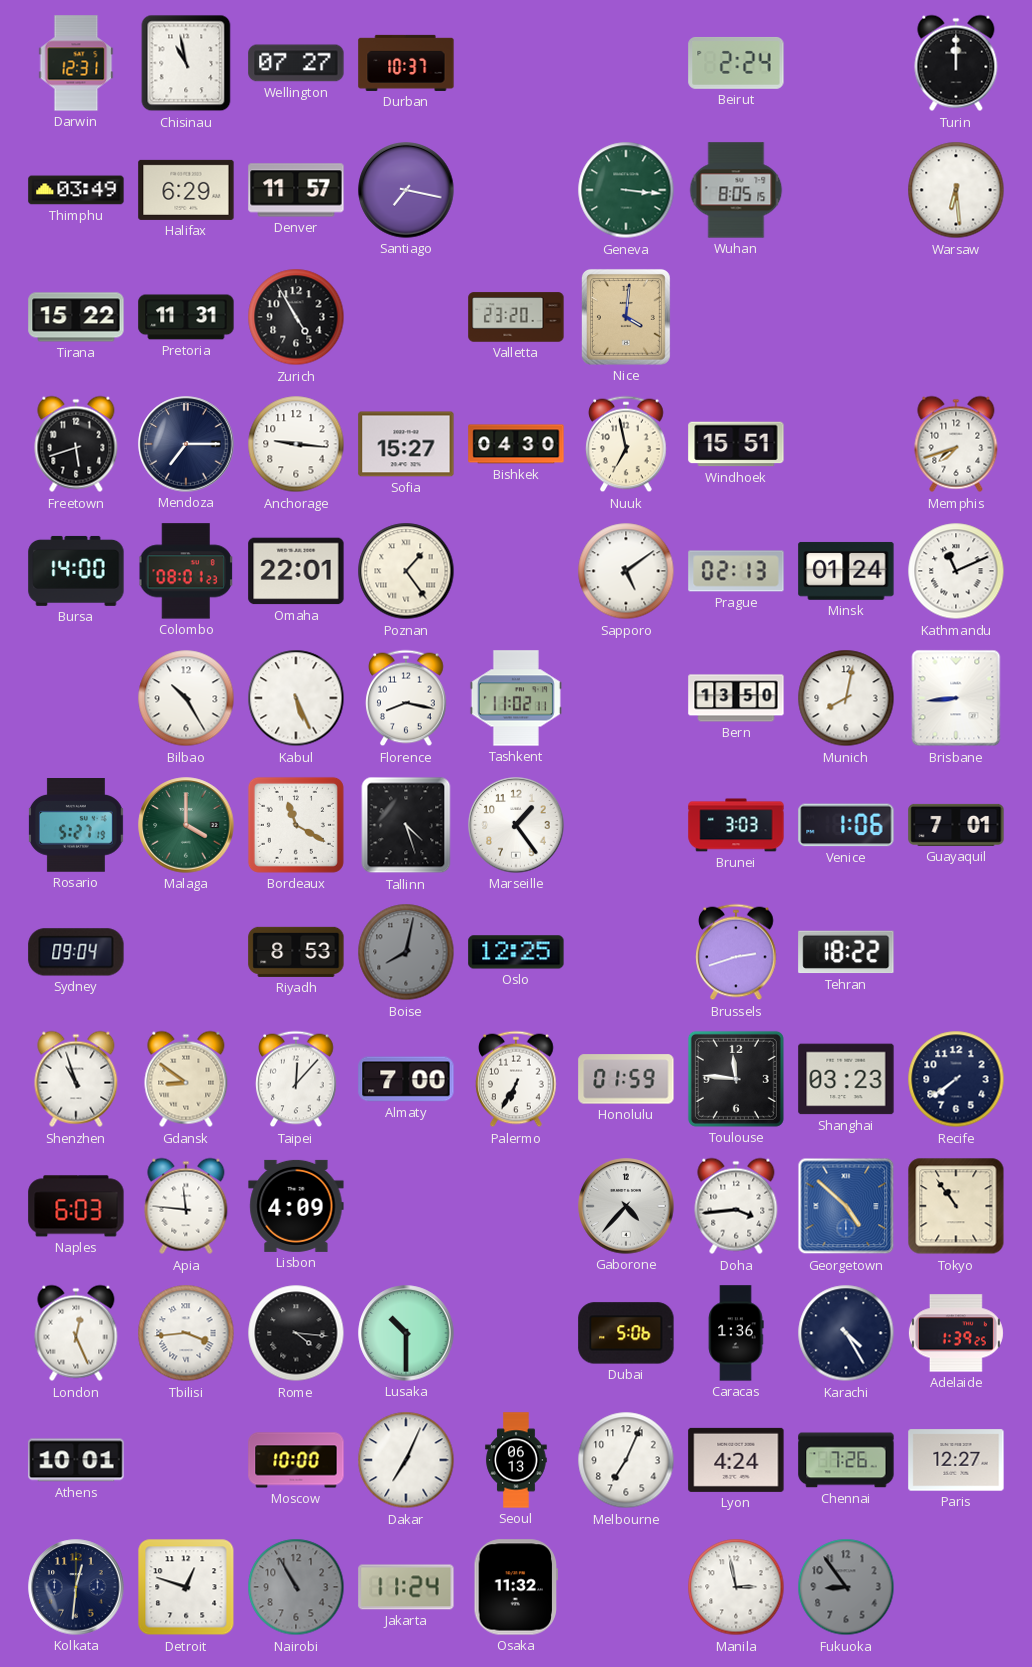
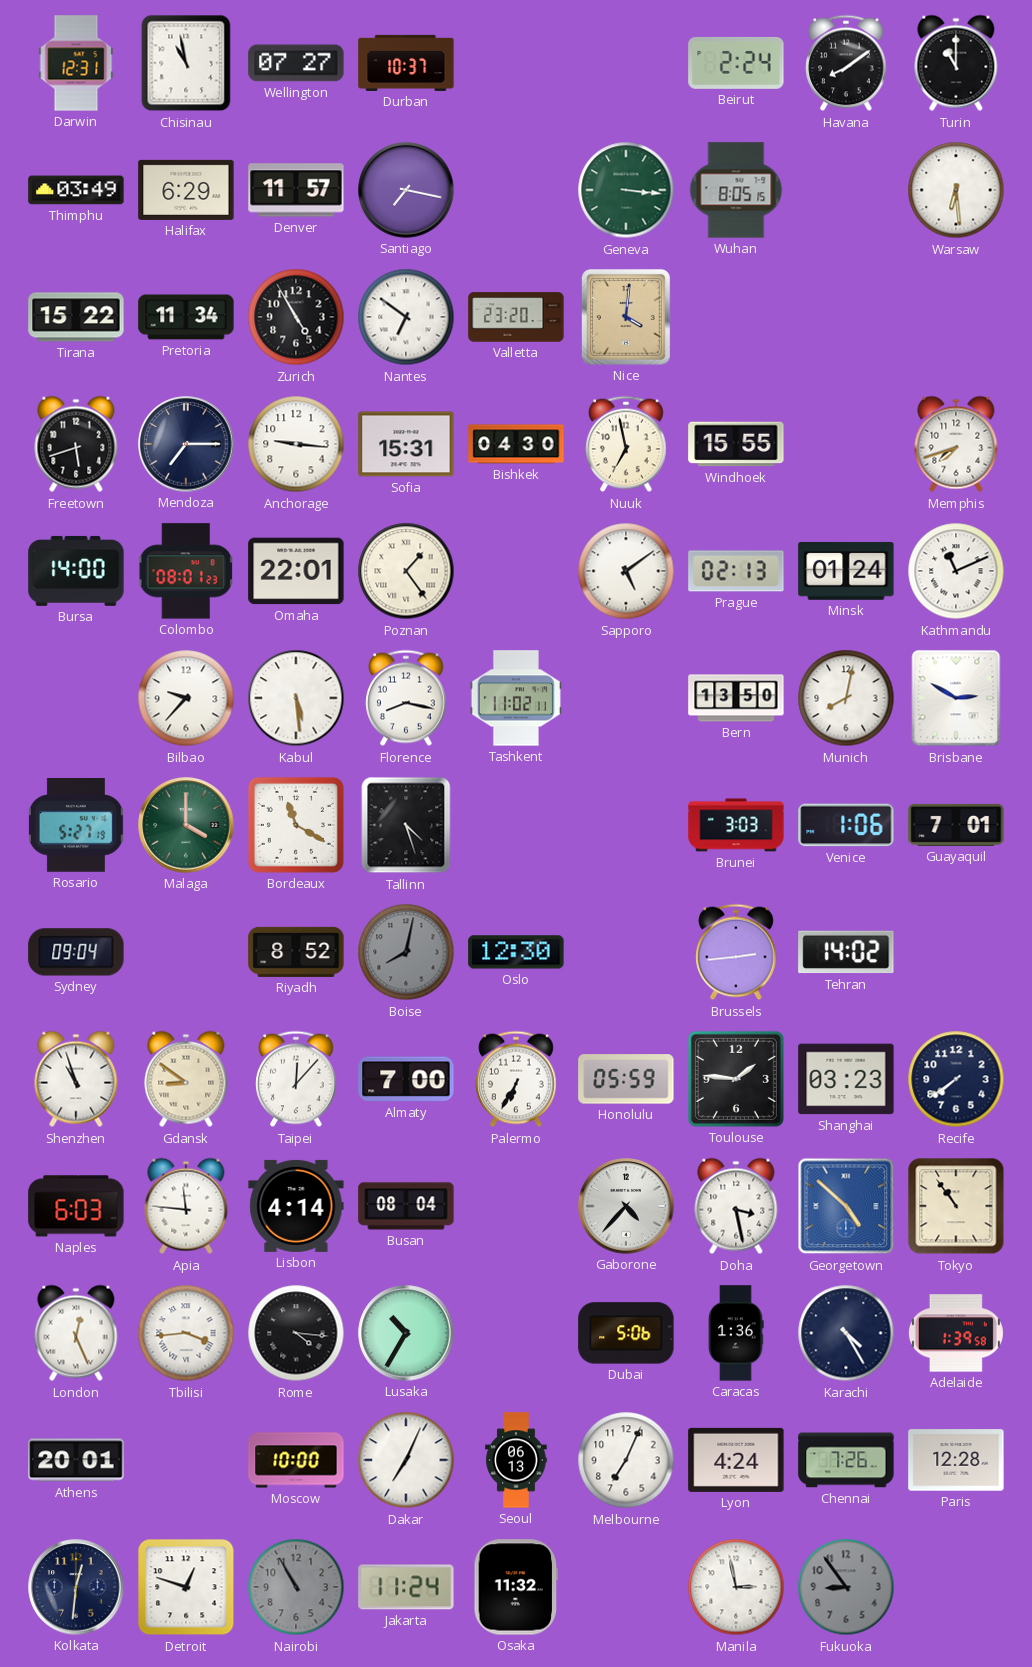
Havana: none -> 8:09
Turin: 12:00 -> 11:00
Pretoria: 11:31 -> 11:34
Nantes: none -> 6:51
Sofia: 15:27 -> 15:31
Windhoek: 15:51 -> 15:55
Bilbao: 10:25 -> 9:37
Kabul: 5:26 -> 5:29
Brisbane: 8:44 -> 2:50
Marseille: 1:24 -> none
Riyadh: 8:53 -> 8:52
Oslo: 12:25 -> 12:30
Brussels: 2:42 -> 2:44
Tehran: 18:22 -> 14:02
Honolulu: 01:59 -> 05:59
Toulouse: 11:46 -> 1:46
Lisbon: 4:09 -> 4:14
Busan: none -> 08:04
Doha: 3:44 -> 3:28
Lusaka: 10:30 -> 10:35
Adelaide: 1:39:25 -> 1:39:58
Athens: 10:01 -> 20:01
Paris: 12:27 -> 12:28
